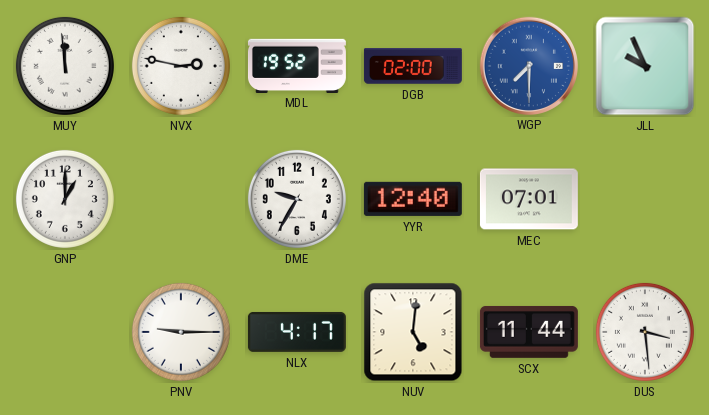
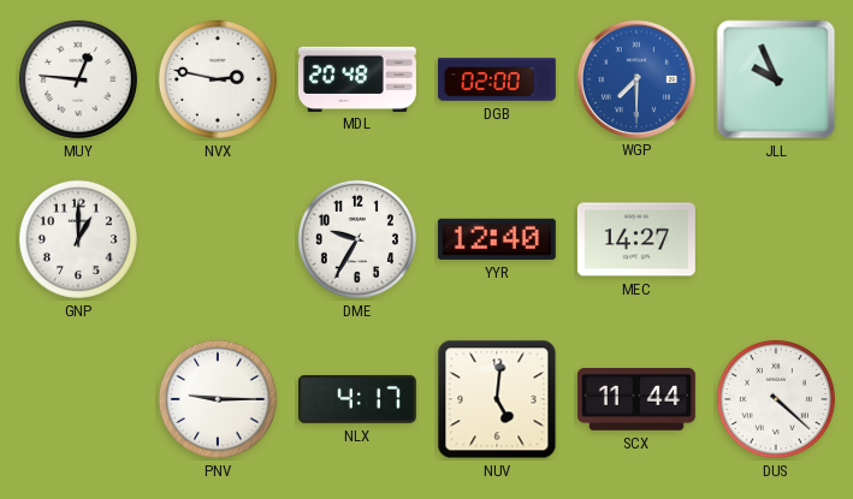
MUY: 11:59 -> 12:46
MDL: 19:52 -> 20:48
MEC: 07:01 -> 14:27
DUS: 3:29 -> 4:22
